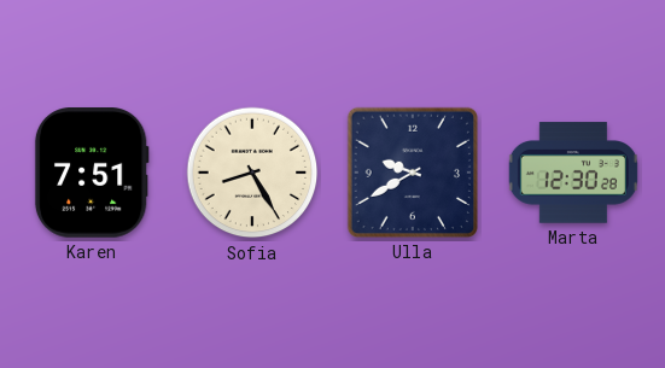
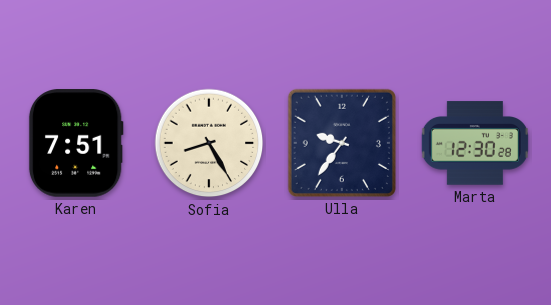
Ulla: 9:40 -> 9:36
